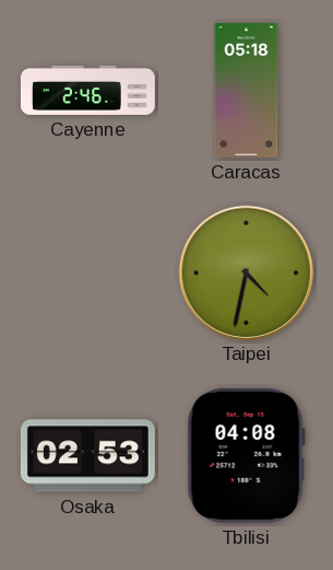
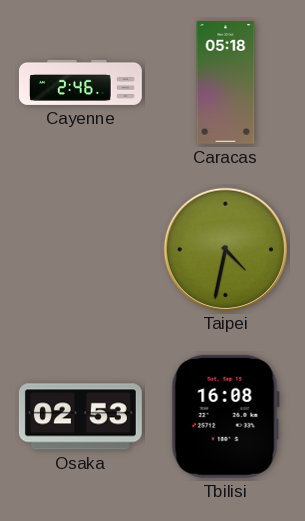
Tbilisi: 04:08 -> 16:08
